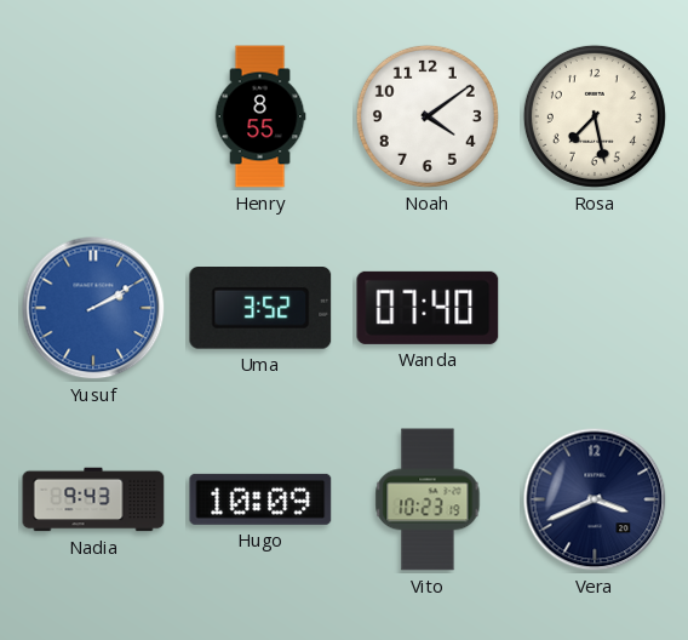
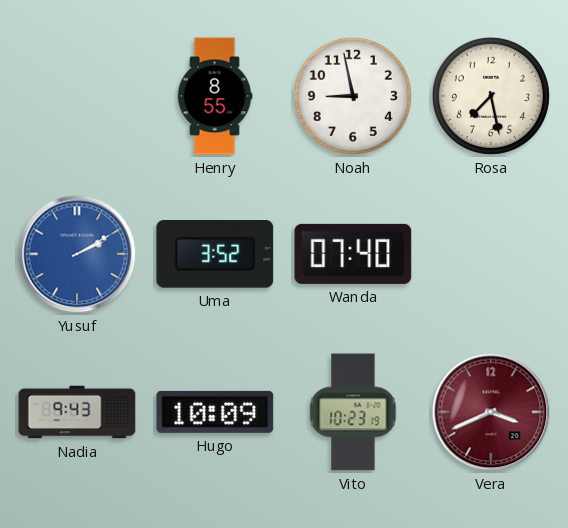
Noah: 4:09 -> 8:58
Vera dial: navy -> burgundy
